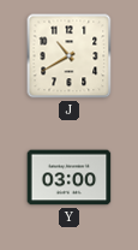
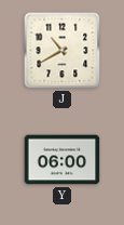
Y: 03:00 -> 06:00
